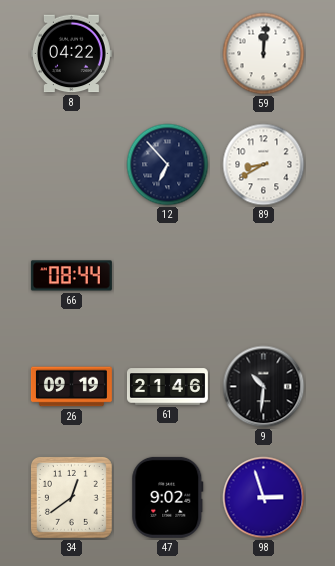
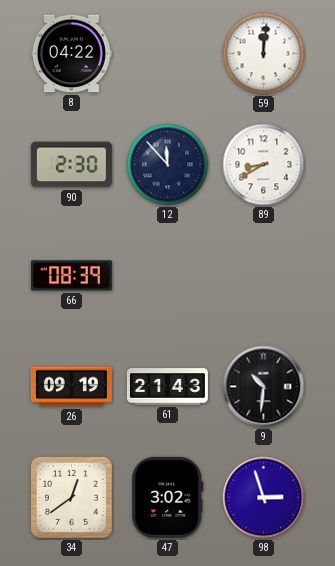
90: none -> 2:30
12: 6:53 -> 11:53
66: 08:44 -> 08:39
61: 21:46 -> 21:43
47: 9:02 -> 3:02
